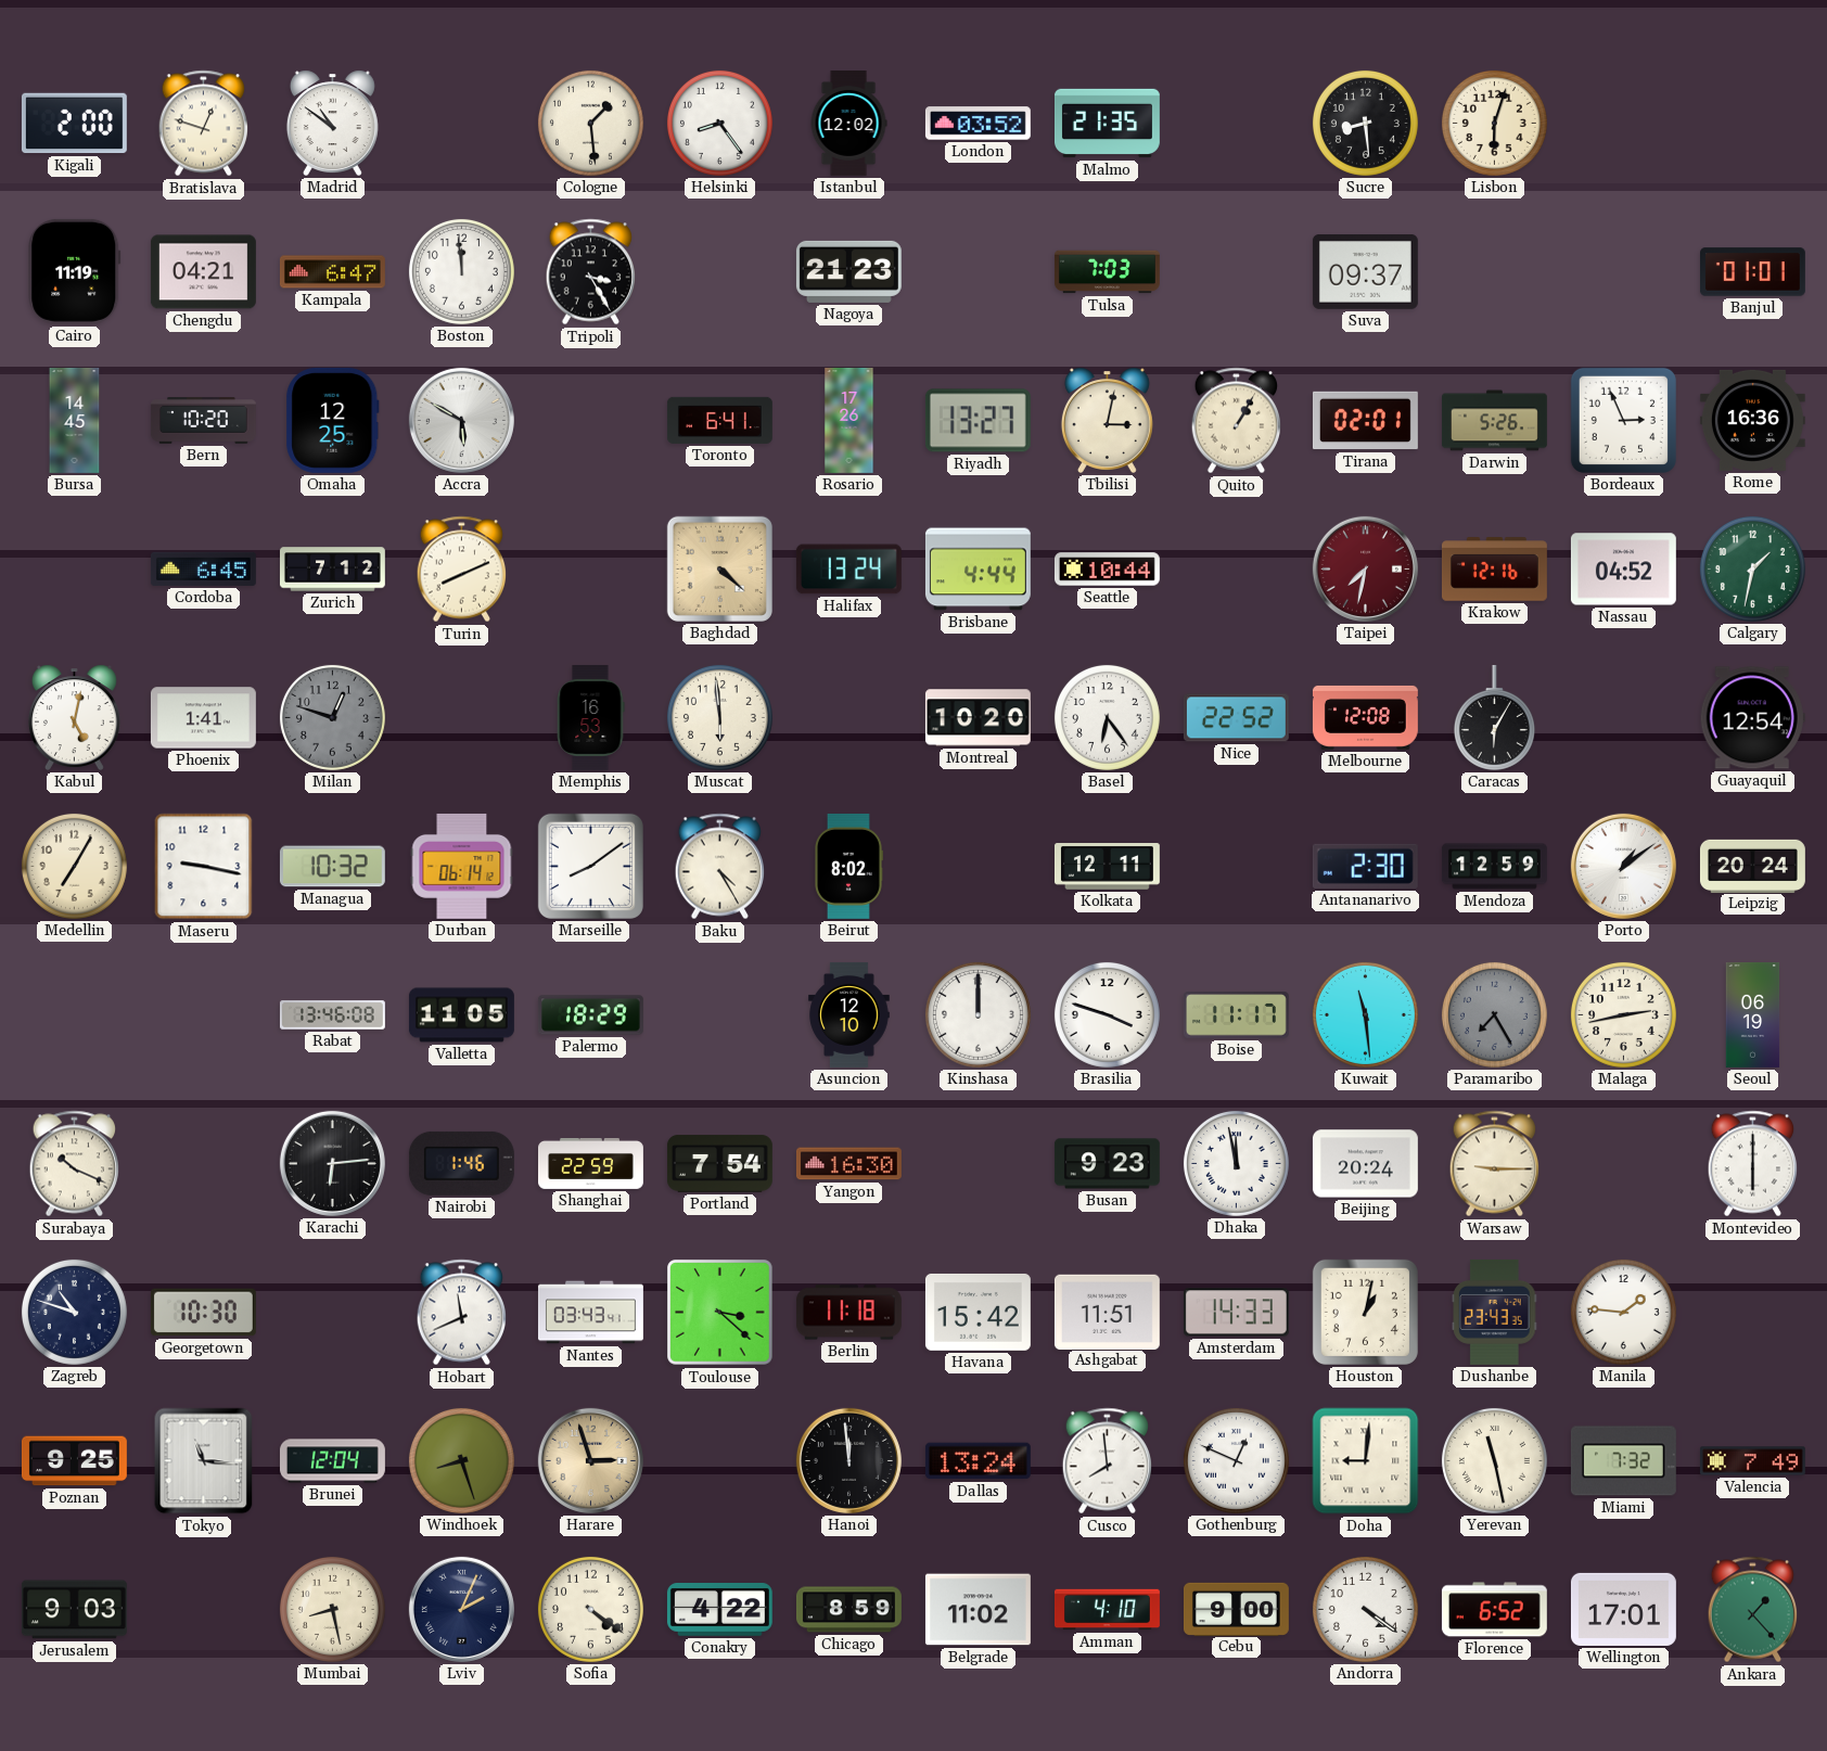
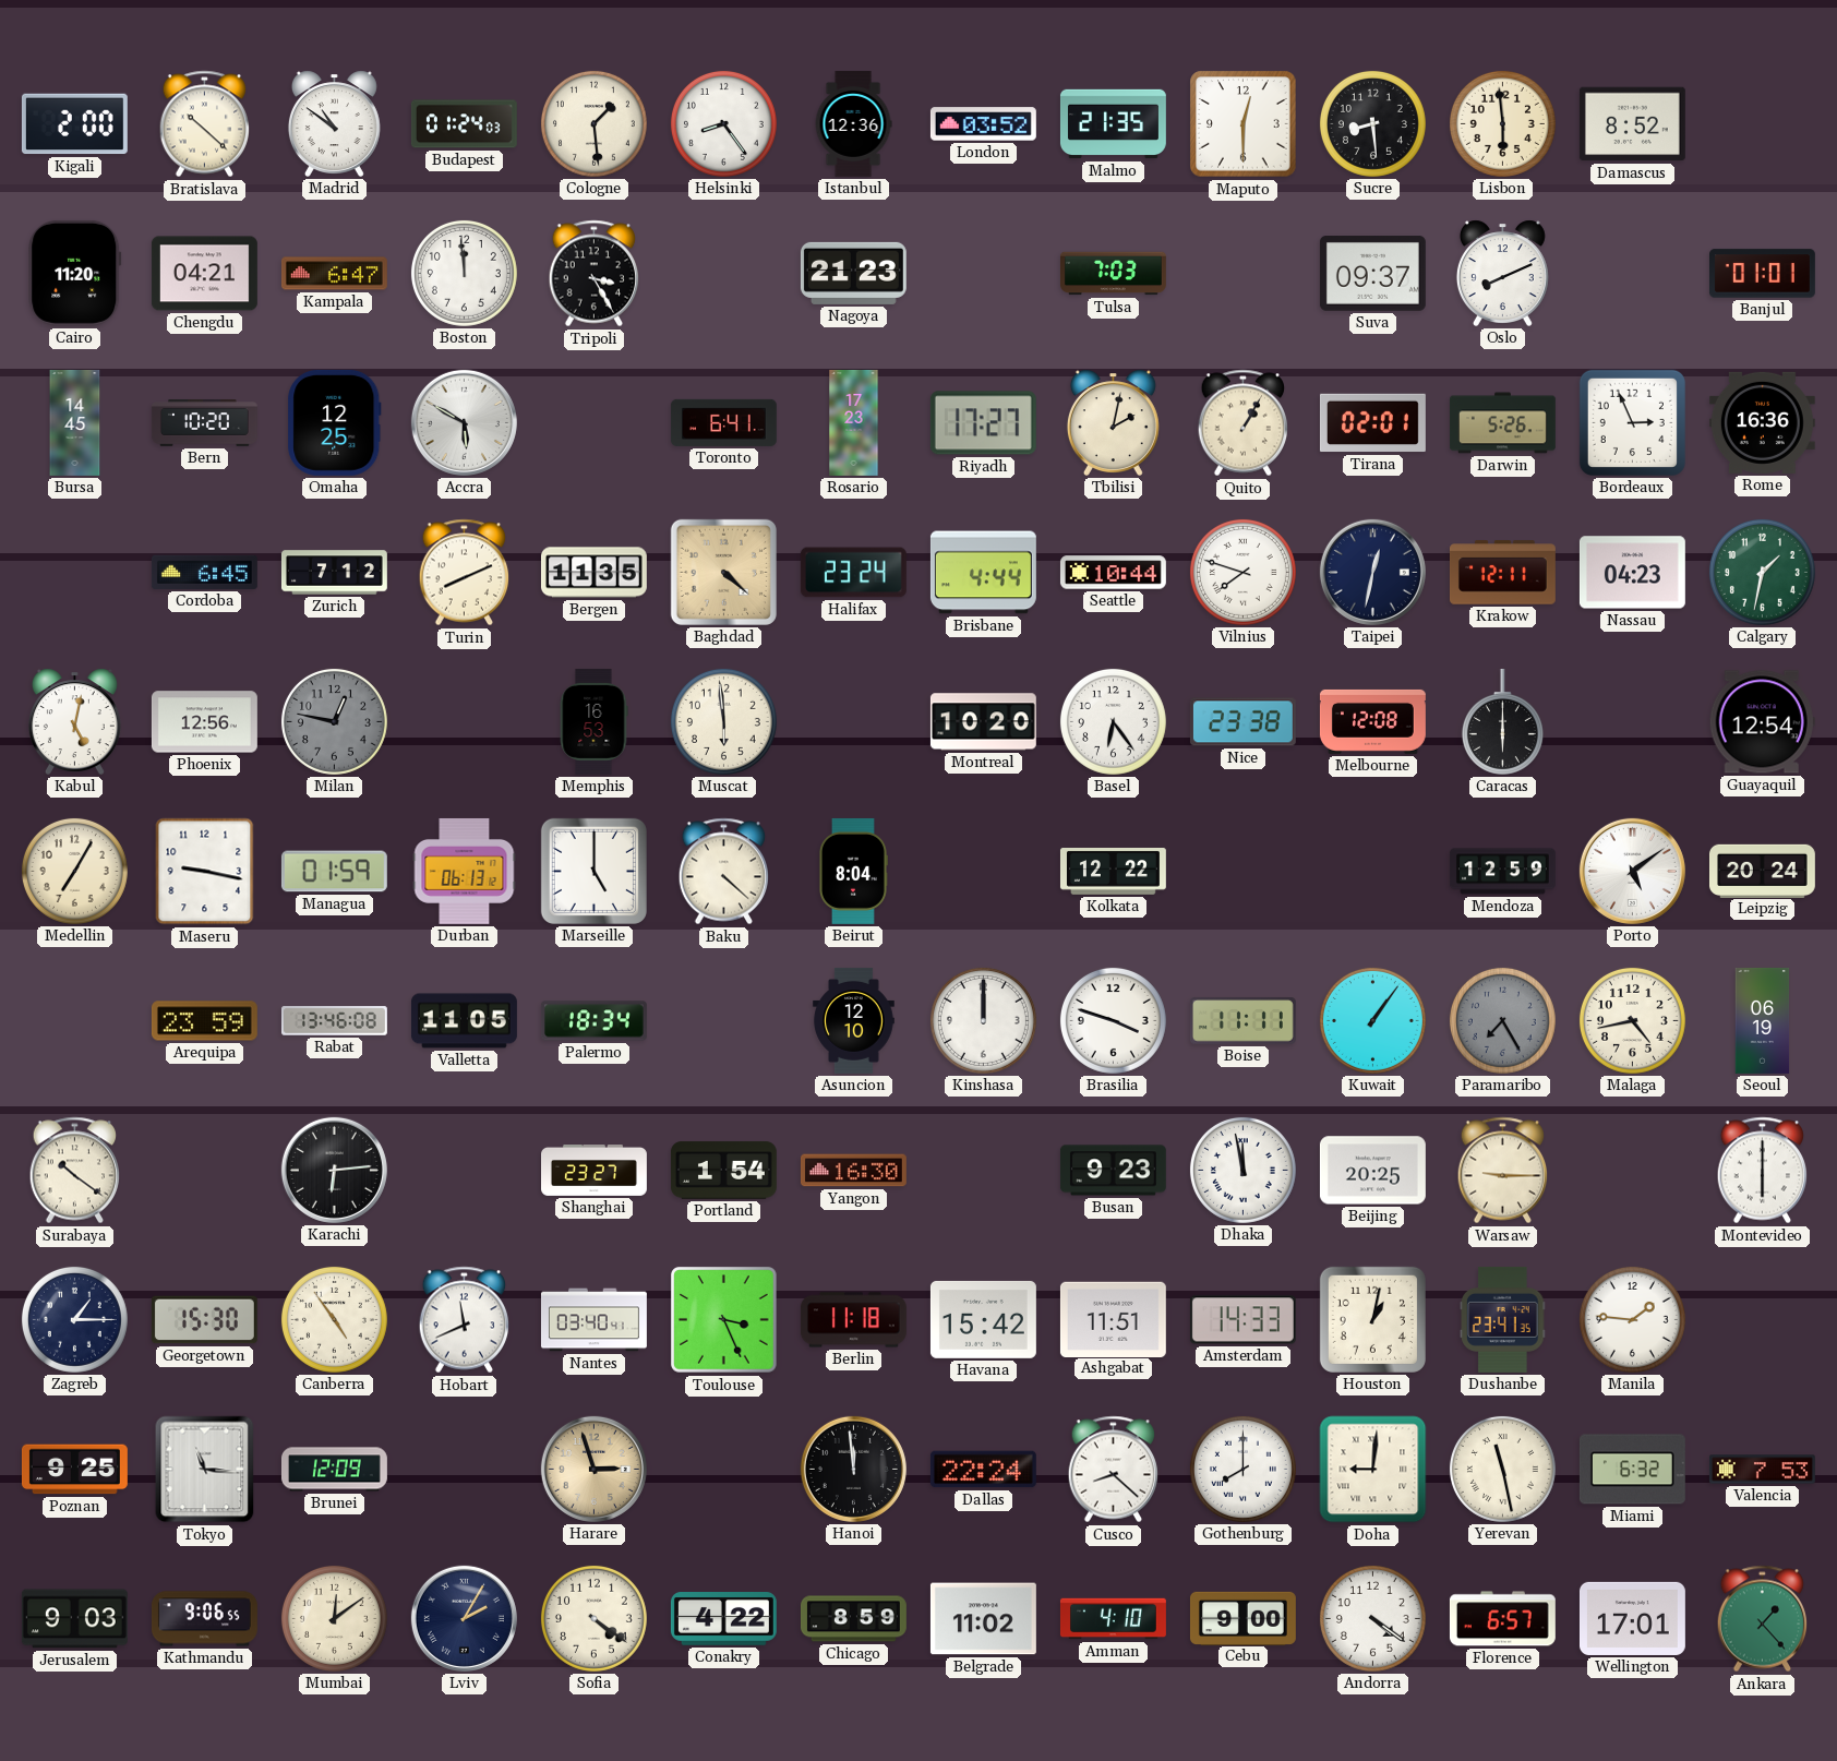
Bratislava: 12:48 -> 10:22
Budapest: none -> 01:24
Istanbul: 12:02 -> 12:36
Maputo: none -> 12:30
Lisbon: 6:03 -> 5:59
Damascus: none -> 8:52
Cairo: 11:19 -> 11:20
Oslo: none -> 8:11
Rosario: 17:26 -> 17:23
Riyadh: 13:27 -> 17:27
Tbilisi: 3:02 -> 2:02
Bergen: none -> 11:35
Halifax: 13:24 -> 23:24
Vilnius: none -> 7:48
Taipei: 7:32 -> 12:32
Taipei dial: burgundy -> navy
Krakow: 12:16 -> 12:11
Nassau: 04:52 -> 04:23
Phoenix: 1:41 -> 12:56
Milan: 12:48 -> 12:47
Nice: 22:52 -> 23:38
Caracas: 6:05 -> 6:00
Managua: 10:32 -> 01:59
Durban: 06:14 -> 06:13
Marseille: 8:09 -> 5:00
Baku: 4:25 -> 4:22
Beirut: 8:02 -> 8:04
Kolkata: 12:11 -> 12:22
Antananarivo: 2:30 -> none
Porto: 1:09 -> 5:09
Arequipa: none -> 23:59
Palermo: 18:29 -> 18:34
Boise: 11:17 -> 11:11
Kuwait: 11:29 -> 1:06
Malaga: 2:43 -> 4:43
Surabaya: 10:19 -> 10:21
Nairobi: 1:46 -> none
Shanghai: 22:59 -> 23:27
Portland: 7:54 -> 1:54
Beijing: 20:24 -> 20:25
Zagreb: 10:48 -> 1:15
Georgetown: 10:30 -> 15:30
Canberra: none -> 4:54
Nantes: 03:43 -> 03:40
Toulouse: 3:22 -> 3:26
Dushanbe: 23:43 -> 23:41
Brunei: 12:04 -> 12:09
Windhoek: 8:27 -> none
Dallas: 13:24 -> 22:24
Cusco: 7:59 -> 8:22
Gothenburg: 12:49 -> 8:00
Miami: 7:32 -> 6:32
Valencia: 7:49 -> 7:53
Kathmandu: none -> 9:06
Mumbai: 8:28 -> 12:09
Lviv: 2:04 -> 2:05
Florence: 6:52 -> 6:57
